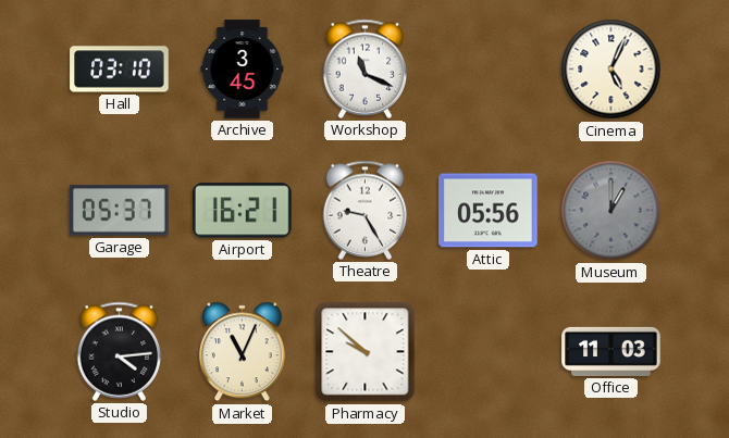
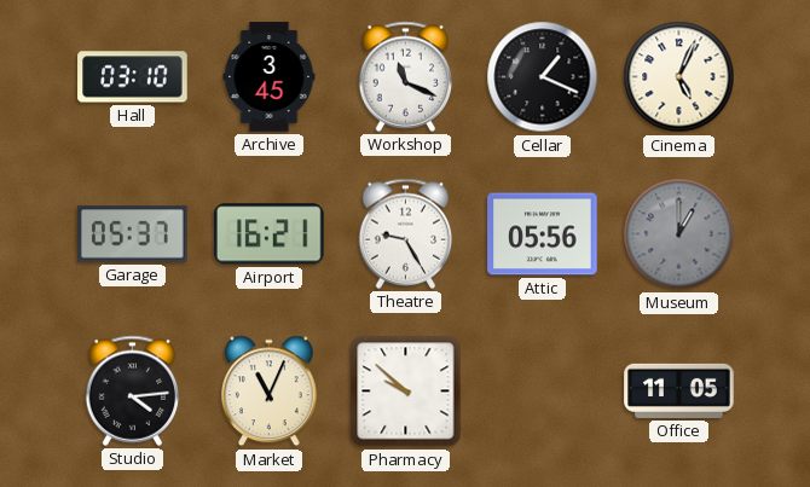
Cellar: none -> 1:19
Office: 11:03 -> 11:05
